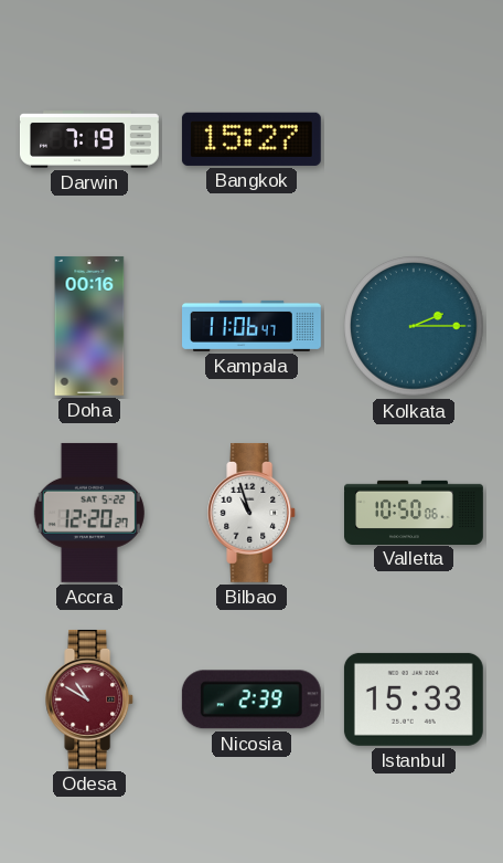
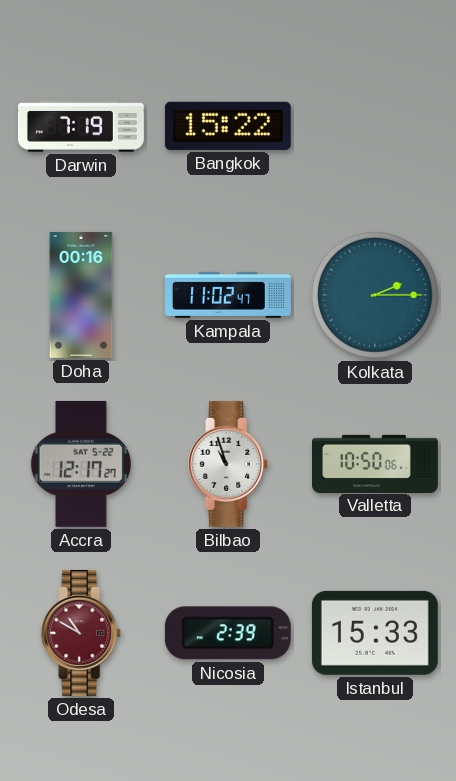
Bangkok: 15:27 -> 15:22
Kampala: 11:06 -> 11:02
Accra: 12:20 -> 12:17
